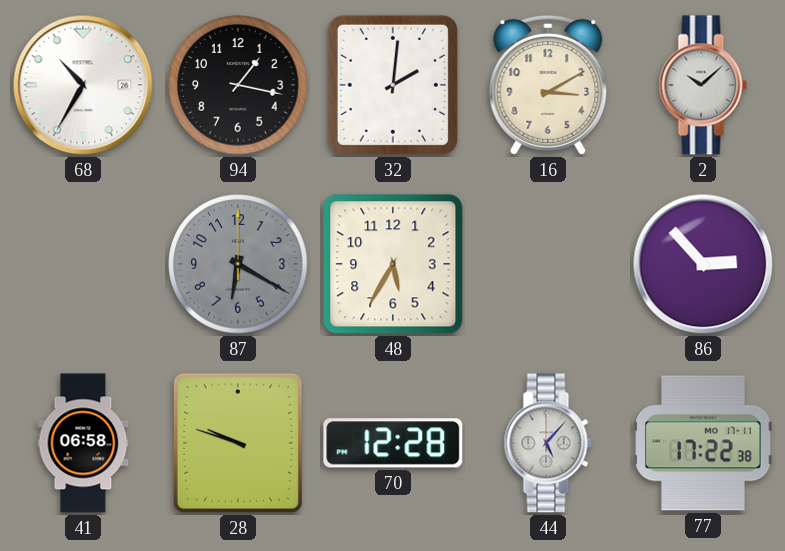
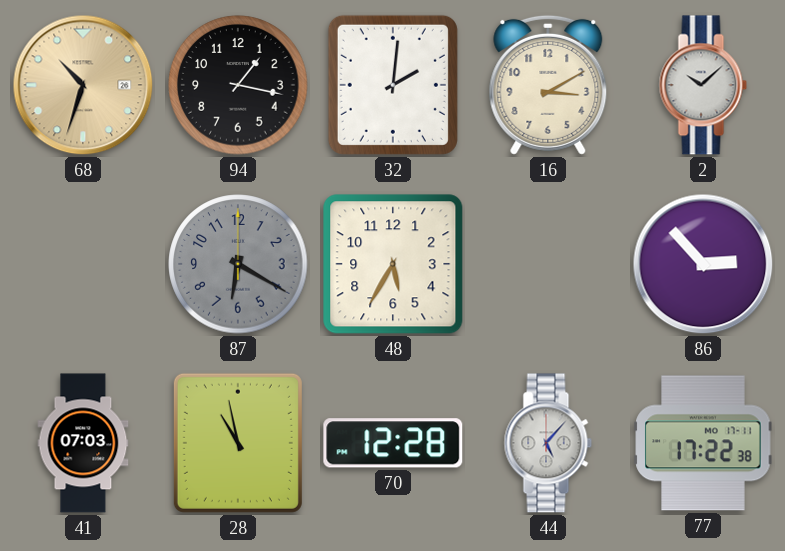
68: 10:35 -> 10:33
68 dial: white -> champagne
41: 06:58 -> 07:03
28: 9:48 -> 10:58
